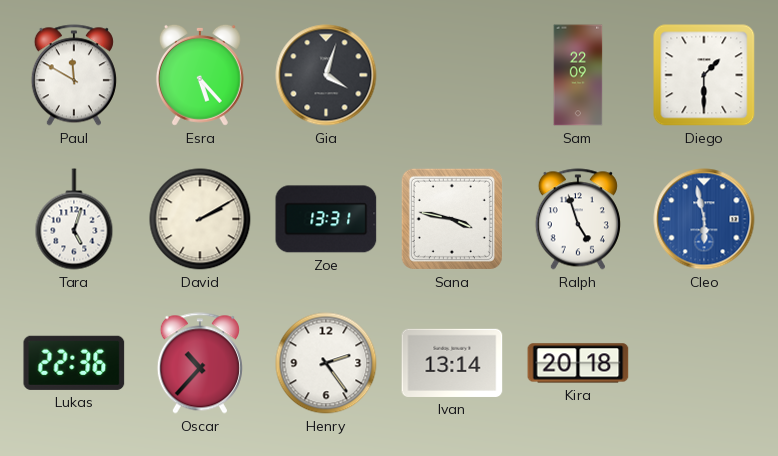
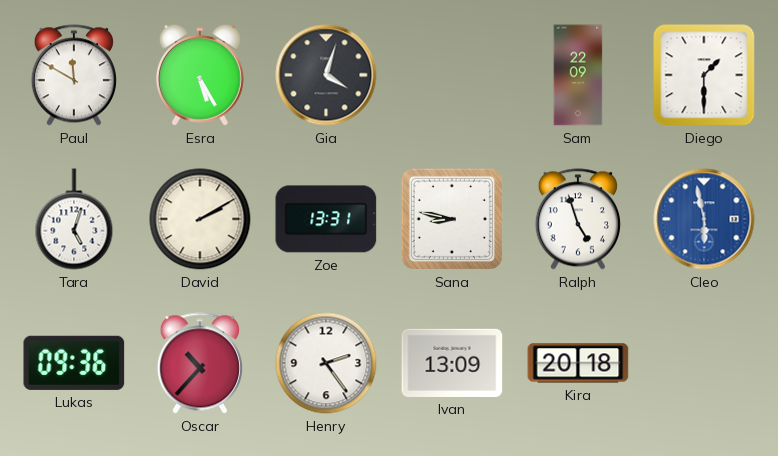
Esra: 5:23 -> 5:25
Sana: 3:47 -> 8:47
Lukas: 22:36 -> 09:36
Ivan: 13:14 -> 13:09
